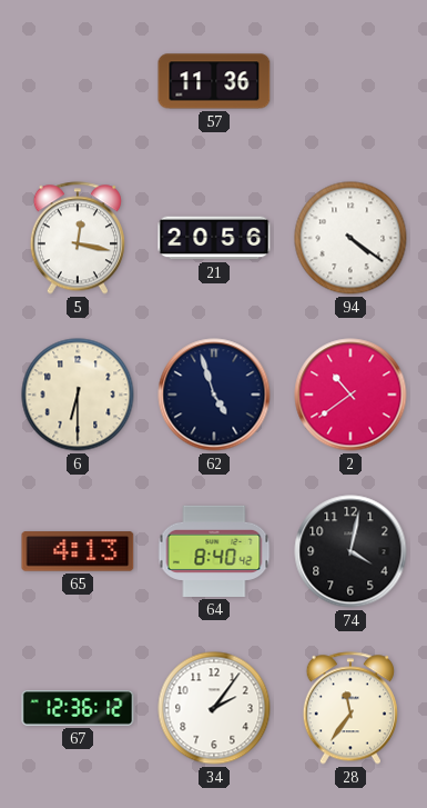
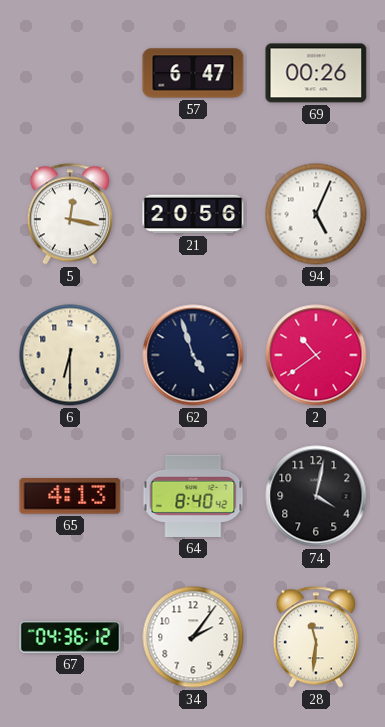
57: 11:36 -> 6:47
69: none -> 00:26
94: 4:21 -> 5:04
67: 12:36 -> 04:36
28: 11:36 -> 11:31
